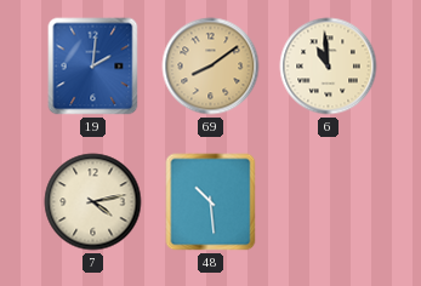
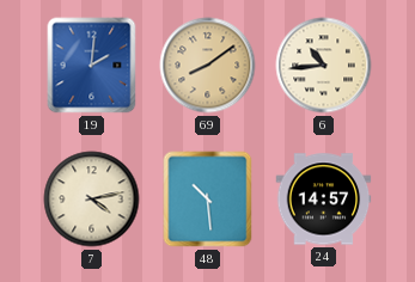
6: 10:59 -> 10:44
24: none -> 14:57
